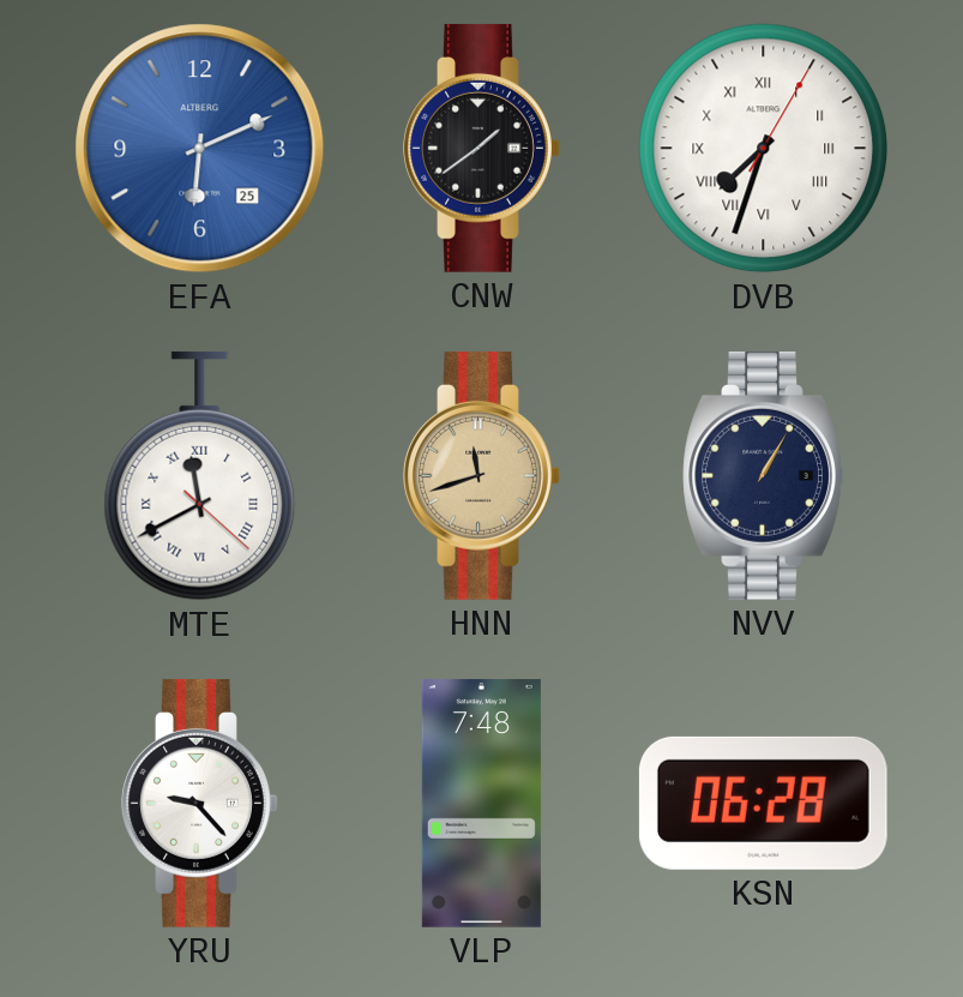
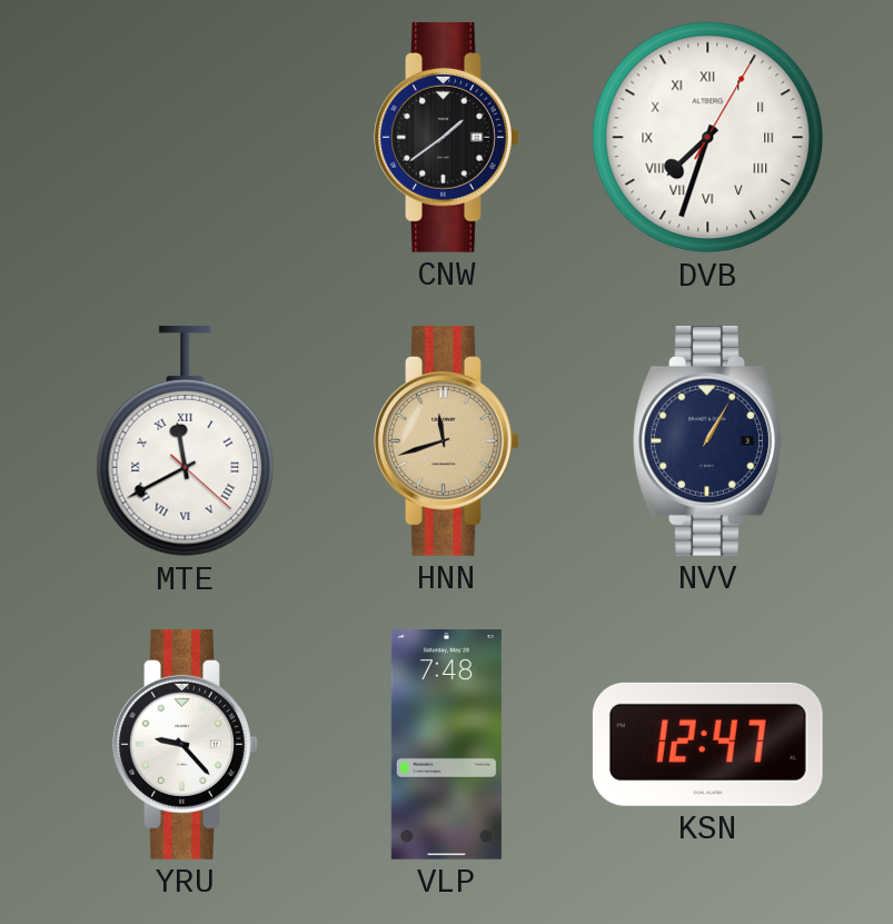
EFA: 6:11 -> none
KSN: 06:28 -> 12:47
